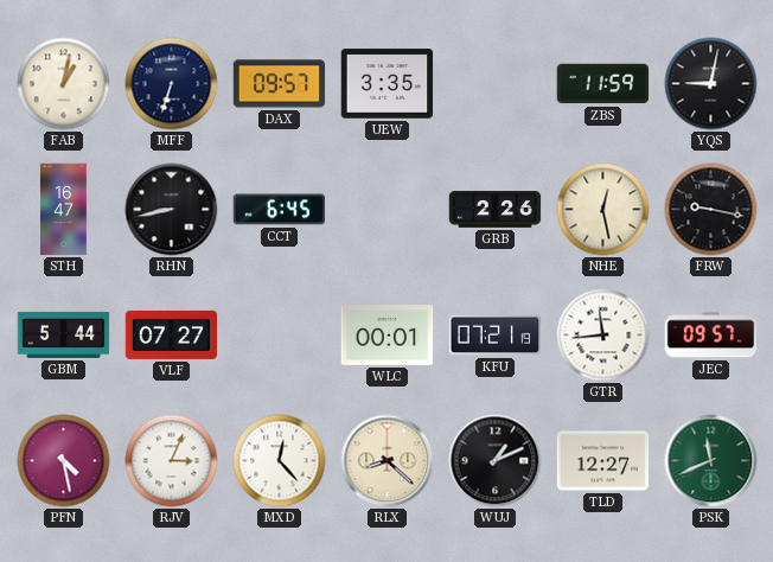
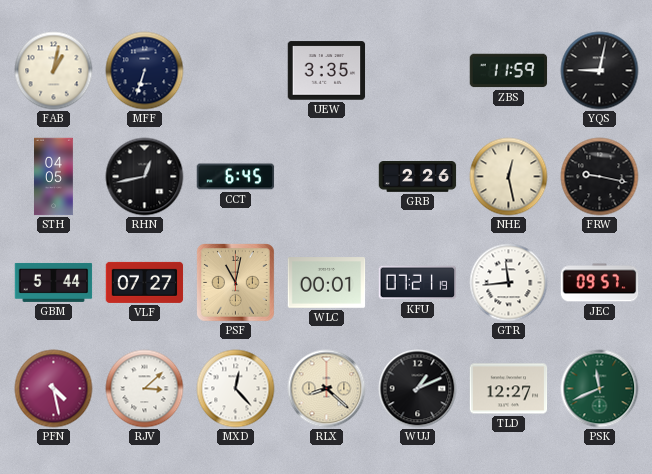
DAX: 09:57 -> none
STH: 16:47 -> 04:05
RHN: 8:43 -> 12:43
PSF: none -> 11:02
RJV: 3:04 -> 3:08
